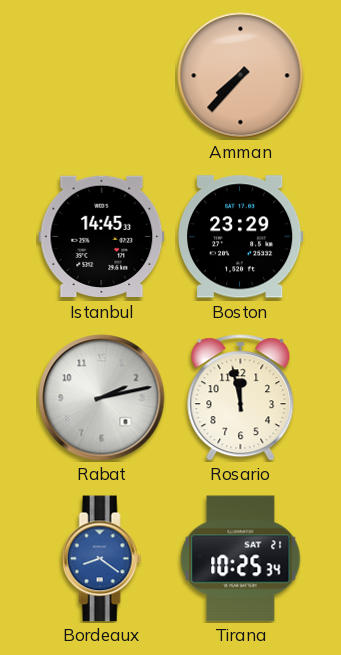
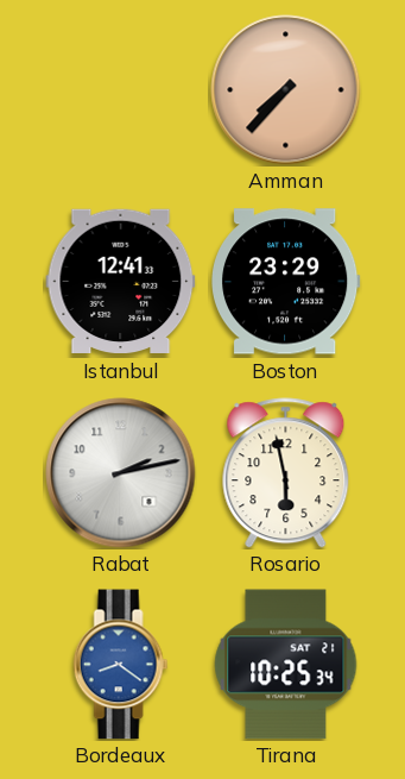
Istanbul: 14:45 -> 12:41
Rosario: 11:58 -> 5:58
